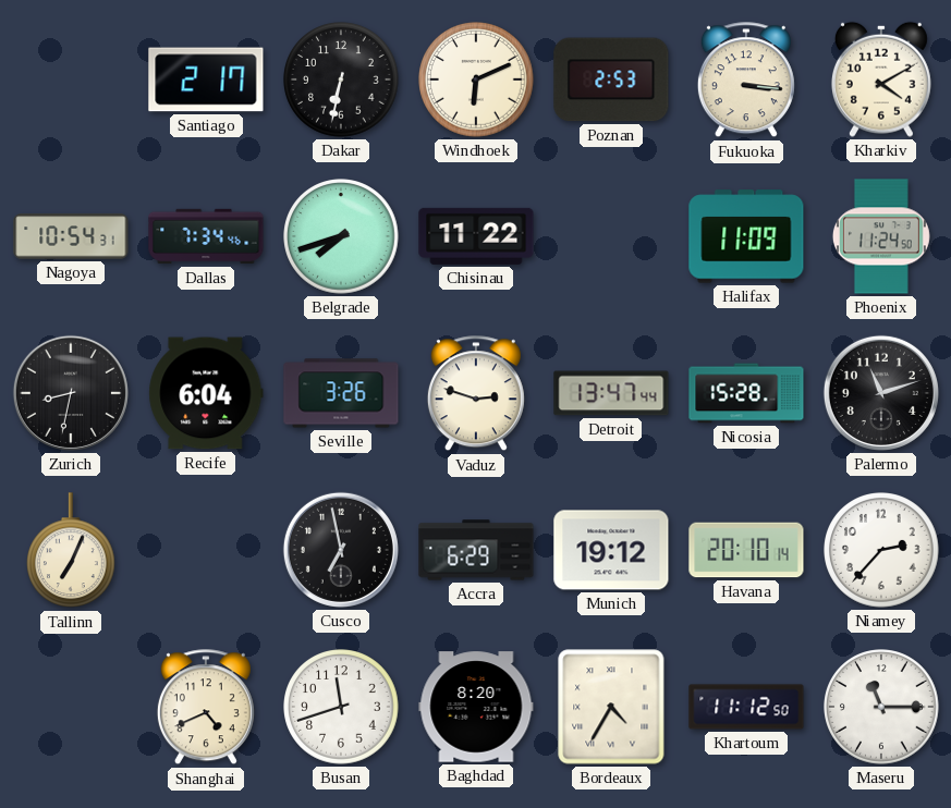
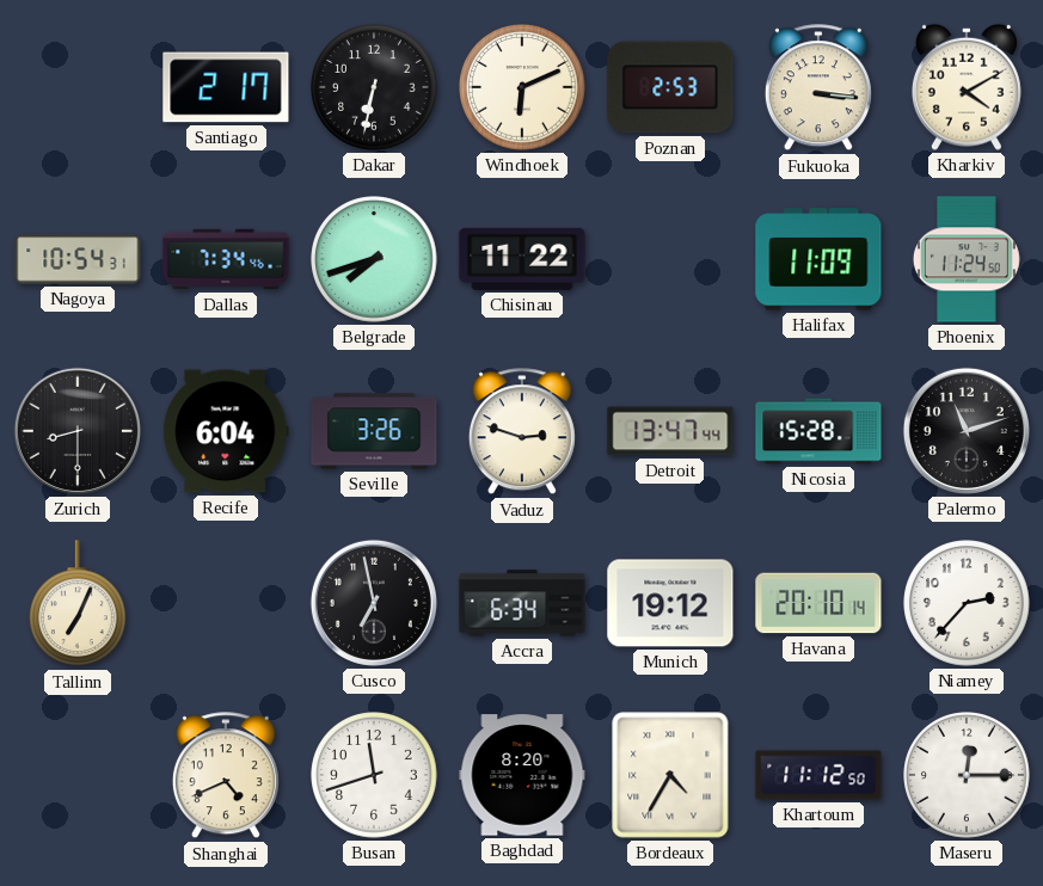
Zurich: 8:32 -> 8:30
Accra: 6:29 -> 6:34
Maseru: 11:15 -> 12:15
